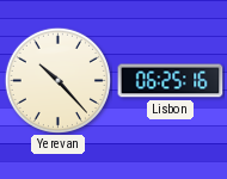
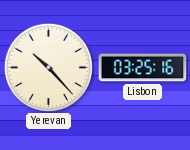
Lisbon: 06:25 -> 03:25
